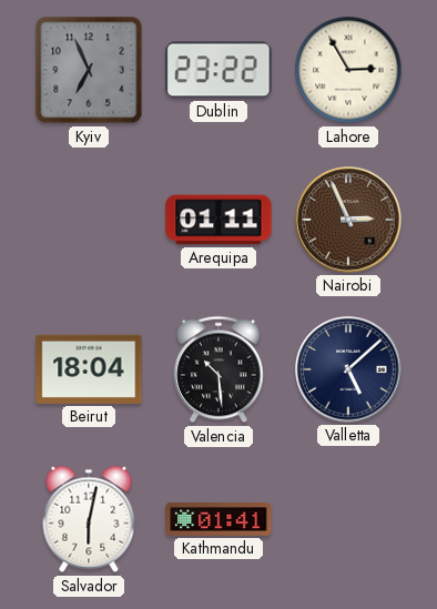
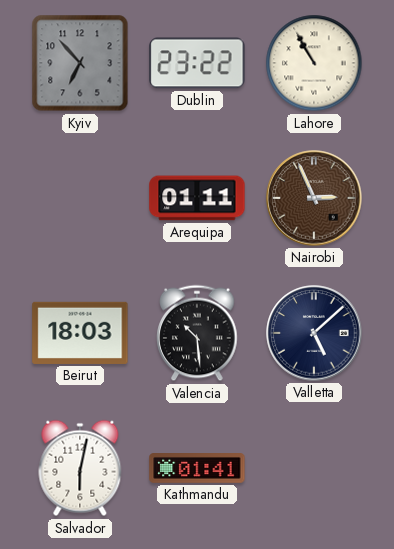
Kyiv: 6:56 -> 6:53
Lahore: 2:55 -> 10:55
Beirut: 18:04 -> 18:03
